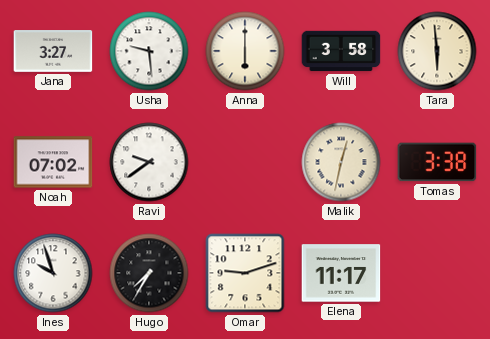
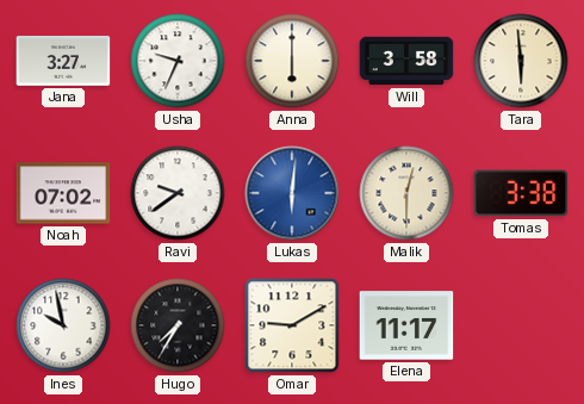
Usha: 9:29 -> 9:34
Lukas: none -> 6:01
Malik: 12:32 -> 12:30
Ines: 9:57 -> 9:58
Omar: 9:12 -> 9:10
